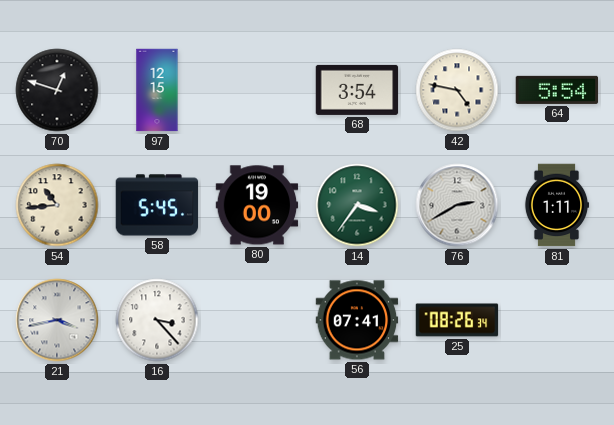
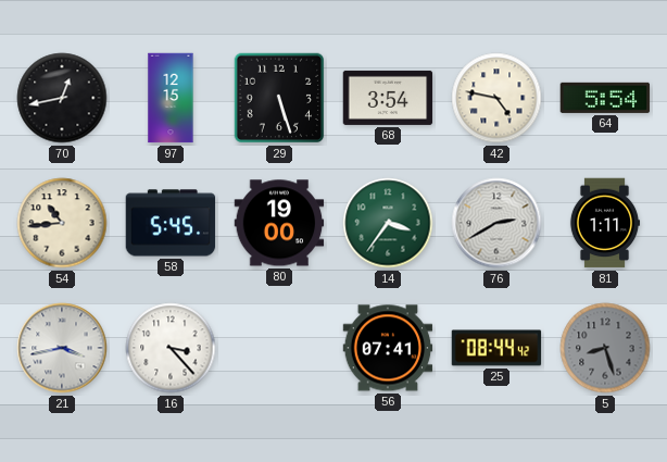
70: 12:48 -> 12:43
29: none -> 5:27
25: 08:26 -> 08:44
5: none -> 8:27
